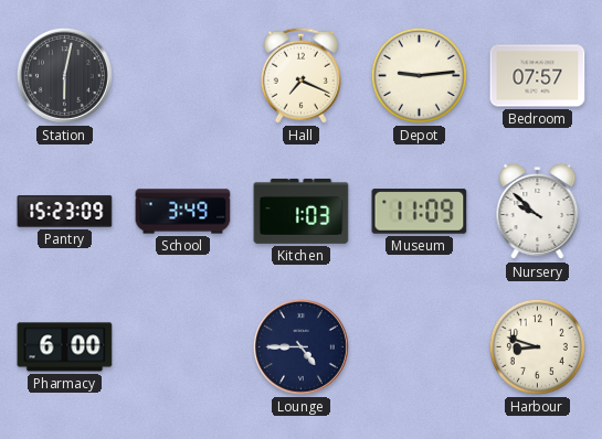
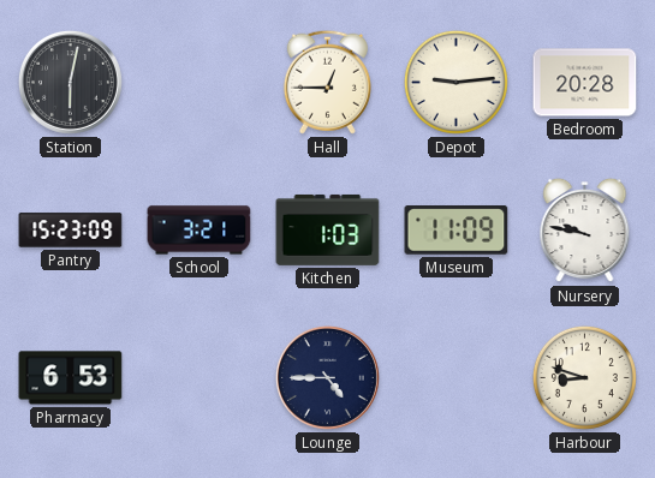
Hall: 7:19 -> 12:45
Bedroom: 07:57 -> 20:28
School: 3:49 -> 3:21
Nursery: 9:52 -> 9:47
Pharmacy: 6:00 -> 6:53
